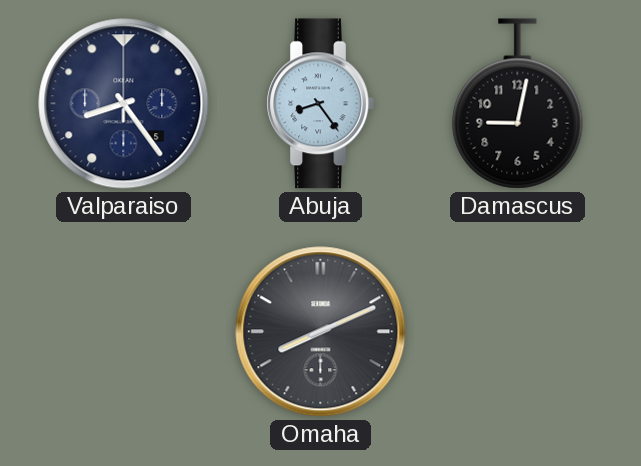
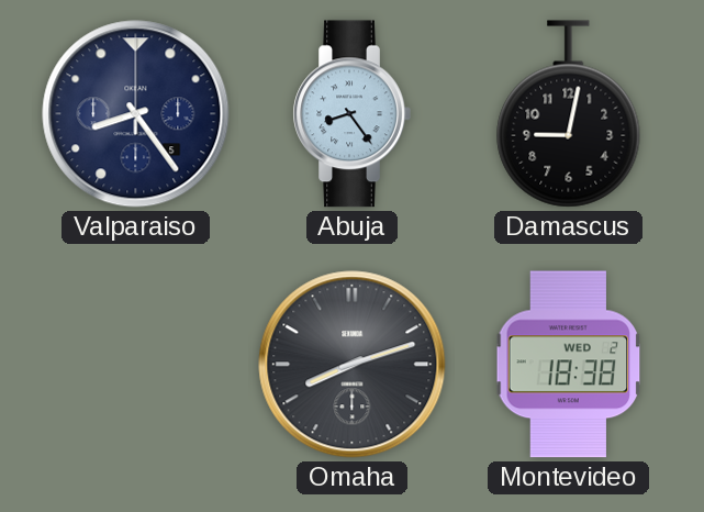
Omaha: 8:11 -> 8:12
Montevideo: none -> 18:38
